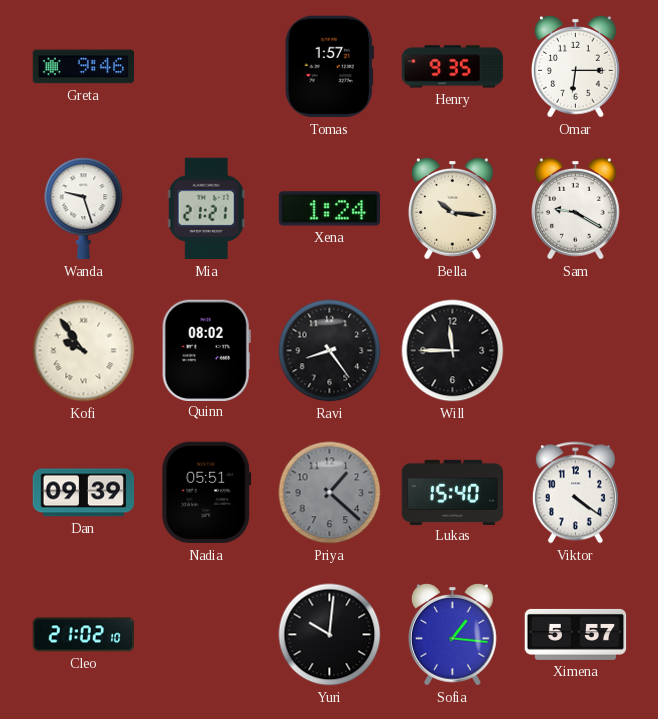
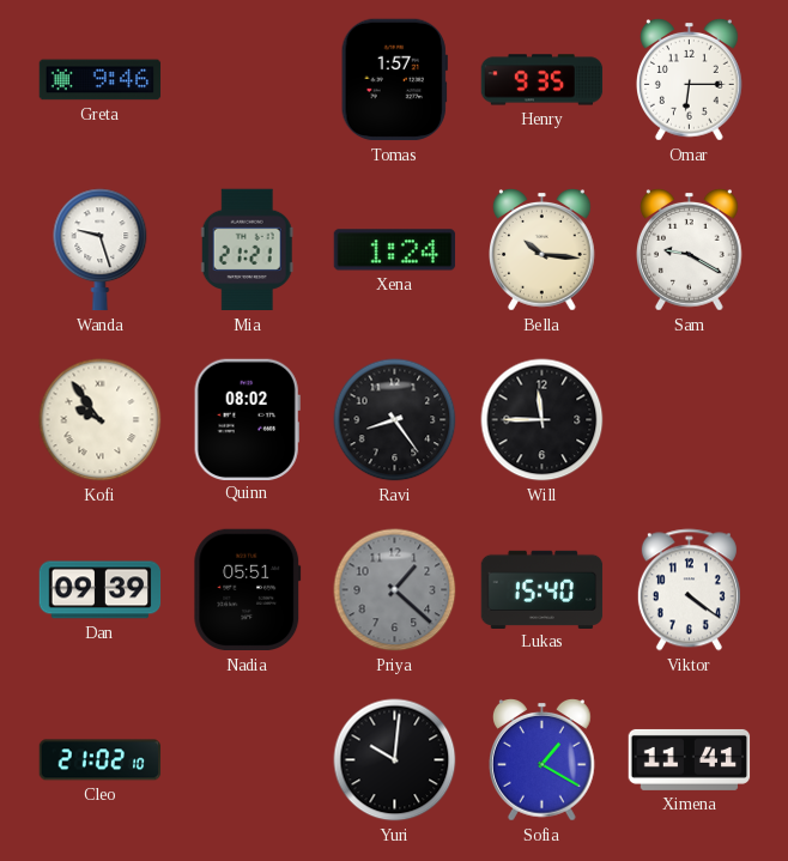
Sofia: 1:16 -> 1:20
Ximena: 5:57 -> 11:41
